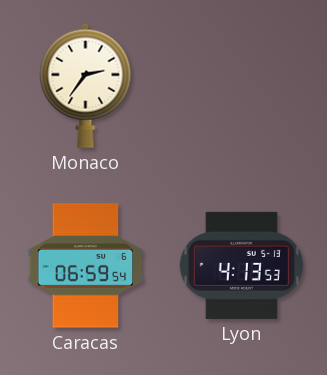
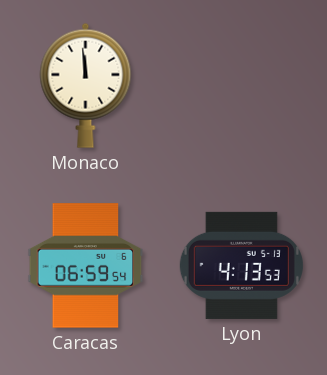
Monaco: 2:36 -> 11:59
